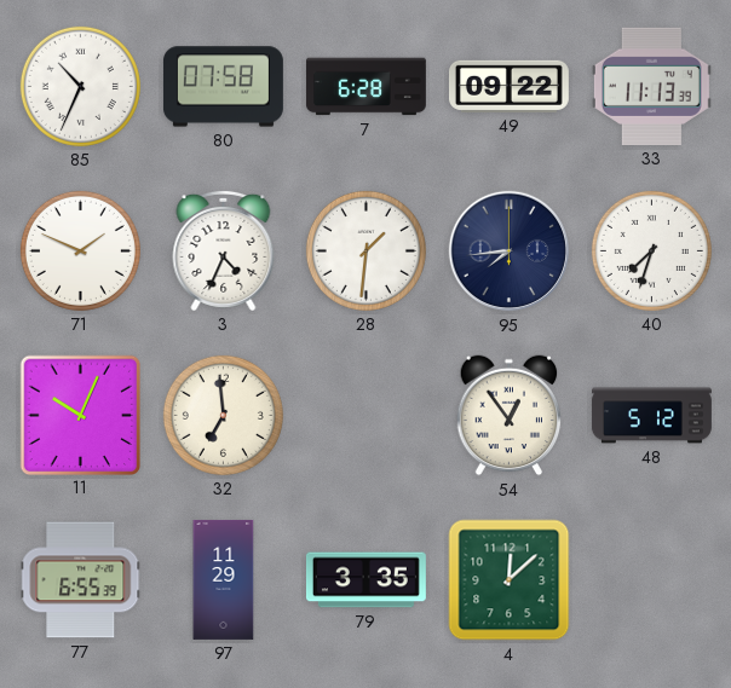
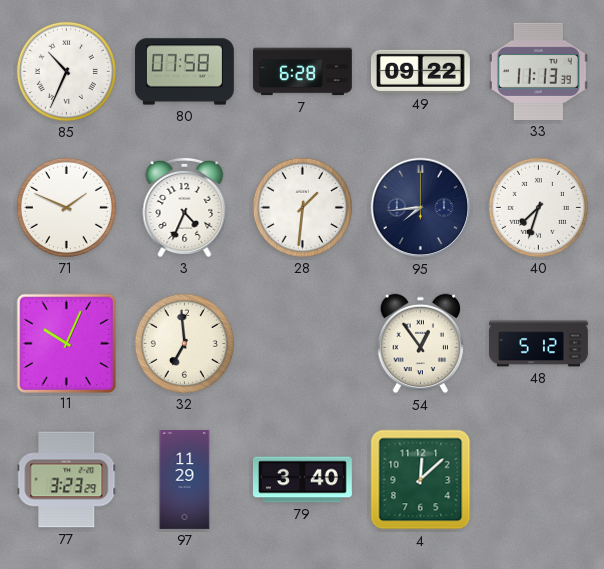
77: 6:55 -> 3:23
79: 3:35 -> 3:40
